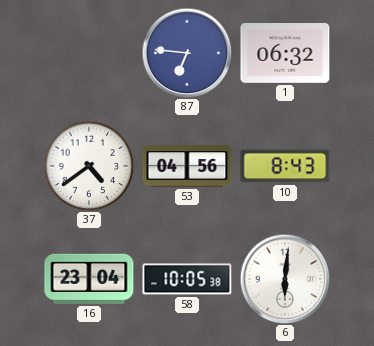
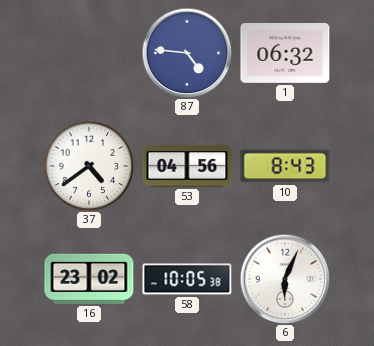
87: 6:46 -> 4:46
16: 23:04 -> 23:02
6: 6:01 -> 6:04
